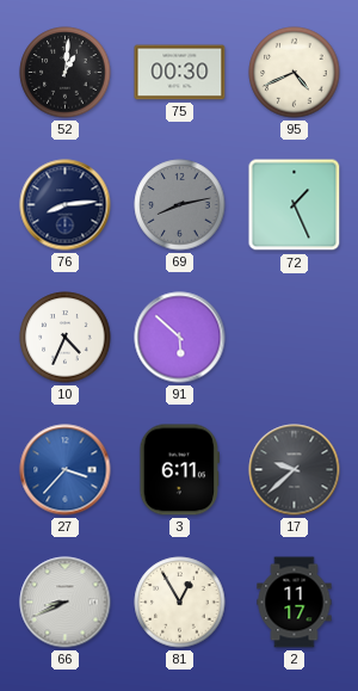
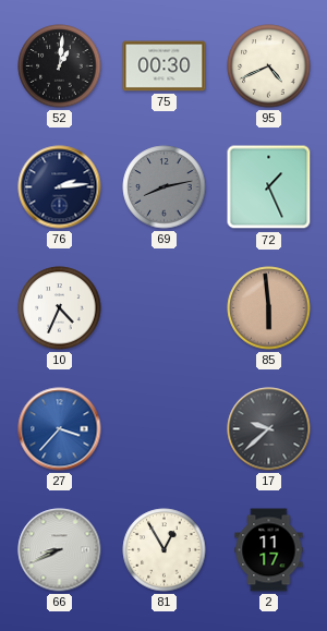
76: 8:14 -> 2:14
91: 5:52 -> none
85: none -> 5:59
3: 6:11 -> none
